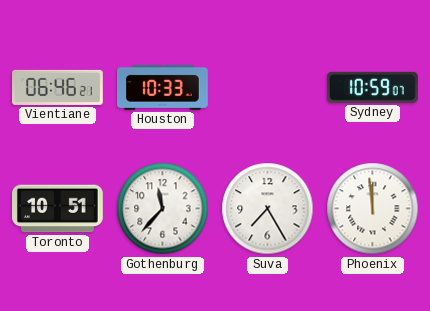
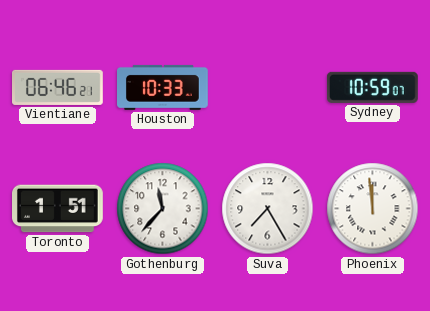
Toronto: 10:51 -> 1:51
